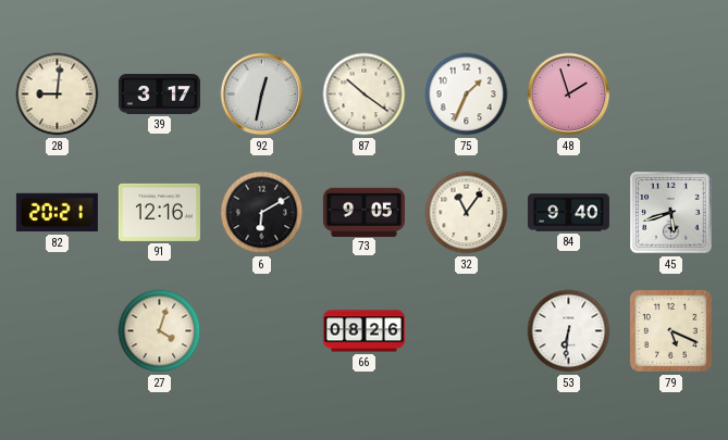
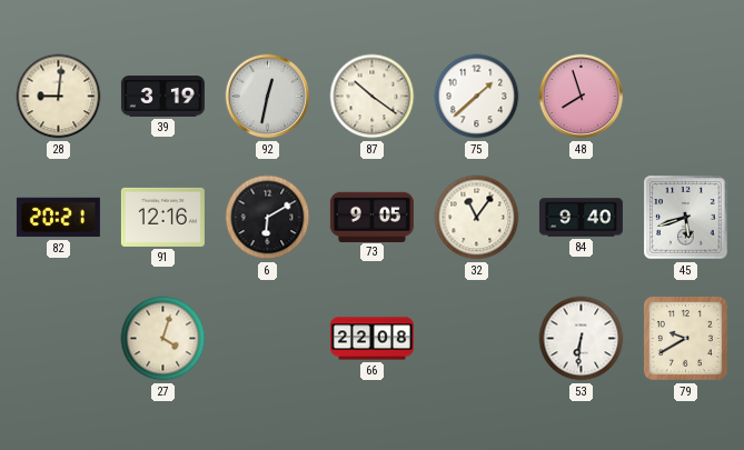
39: 3:17 -> 3:19
75: 1:34 -> 1:38
48: 1:57 -> 7:57
66: 08:26 -> 22:08
79: 5:19 -> 9:40
